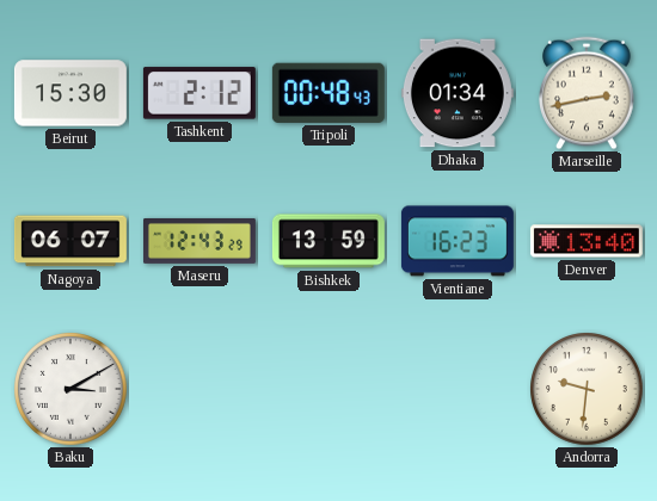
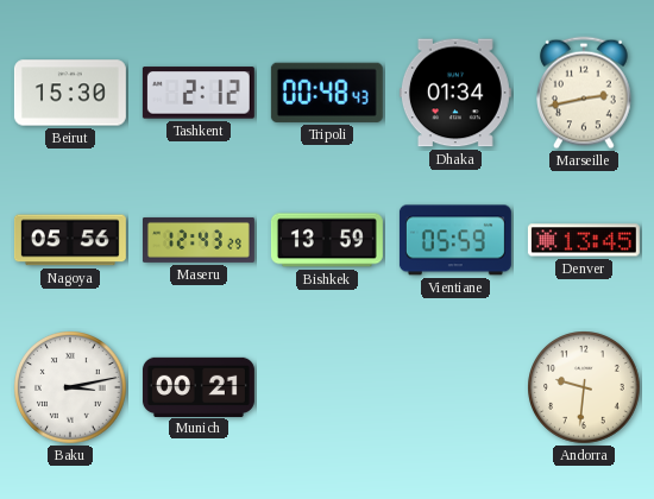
Nagoya: 06:07 -> 05:56
Vientiane: 16:23 -> 05:59
Denver: 13:40 -> 13:45
Baku: 3:10 -> 3:13
Munich: none -> 00:21
